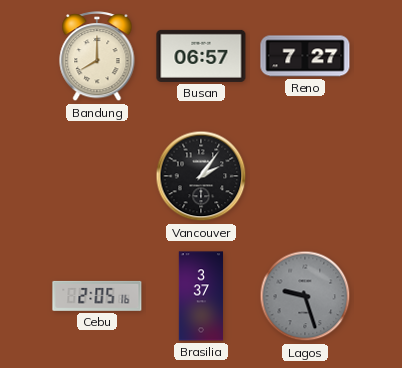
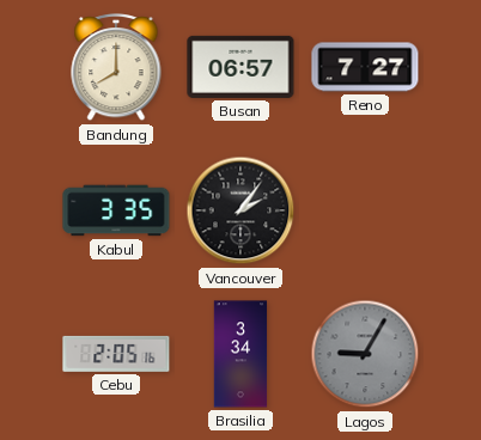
Kabul: none -> 3:35
Brasilia: 3:37 -> 3:34
Lagos: 9:27 -> 9:05
